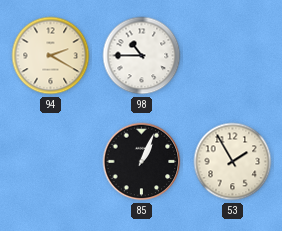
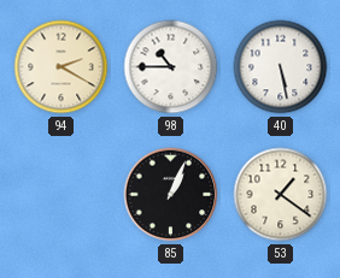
40: none -> 5:28
53: 1:55 -> 1:21
